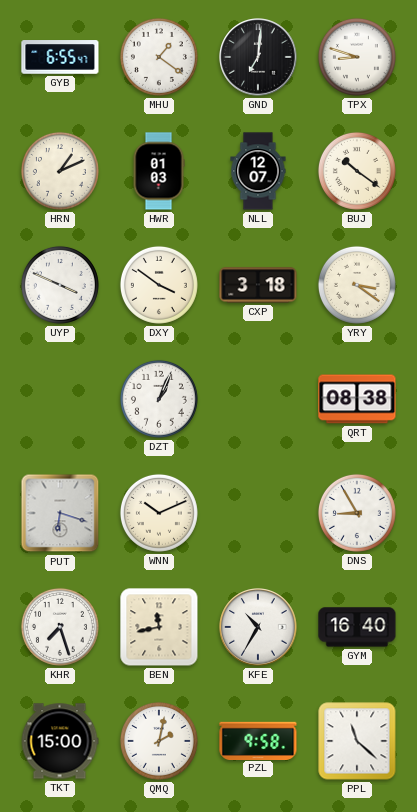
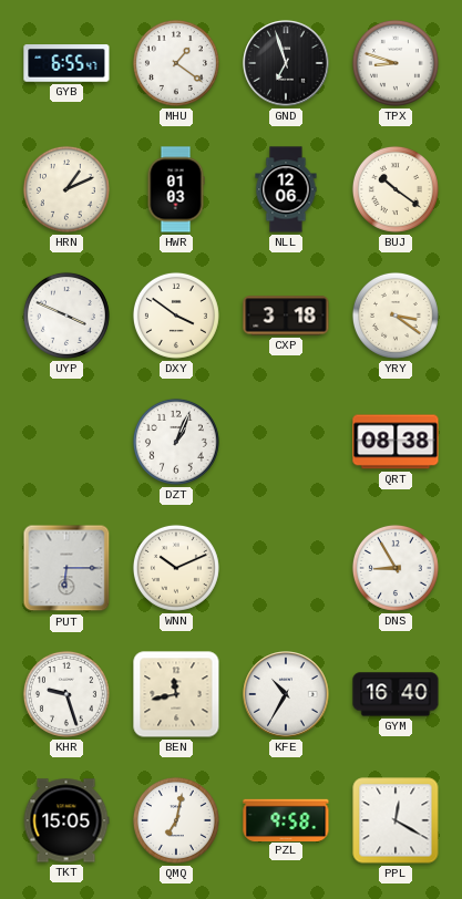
GND: 7:01 -> 6:57
NLL: 12:07 -> 12:06
PUT: 6:18 -> 6:15
KHR: 7:27 -> 9:27
TKT: 15:00 -> 15:05
QMQ: 2:02 -> 7:02
PPL: 11:22 -> 12:20
